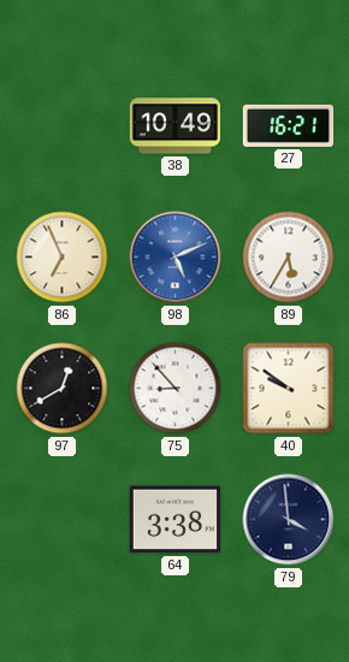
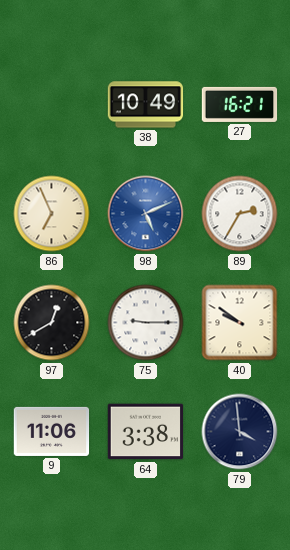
89: 5:35 -> 2:35
75: 8:53 -> 9:15
9: none -> 11:06
